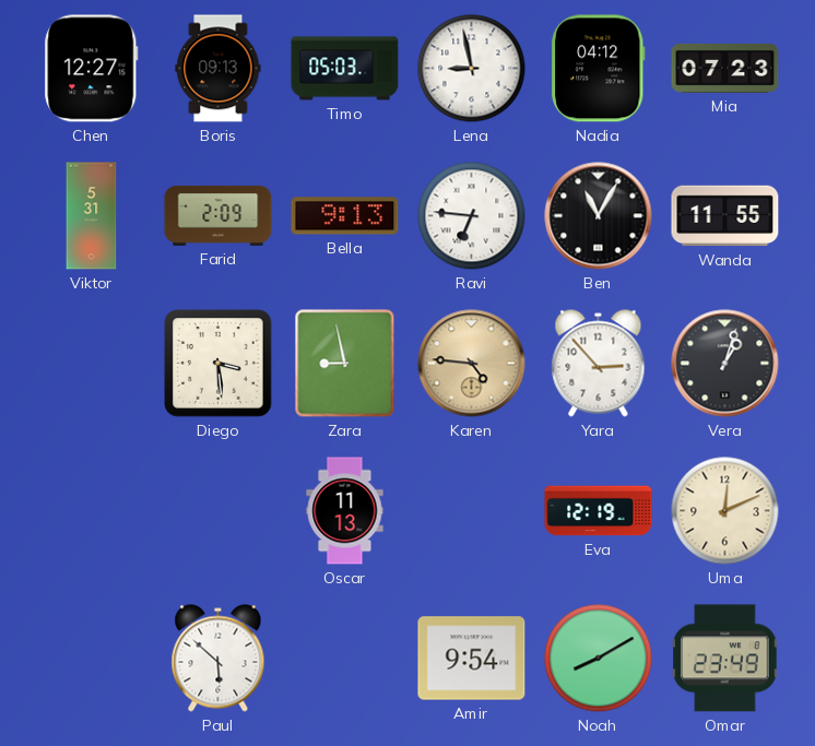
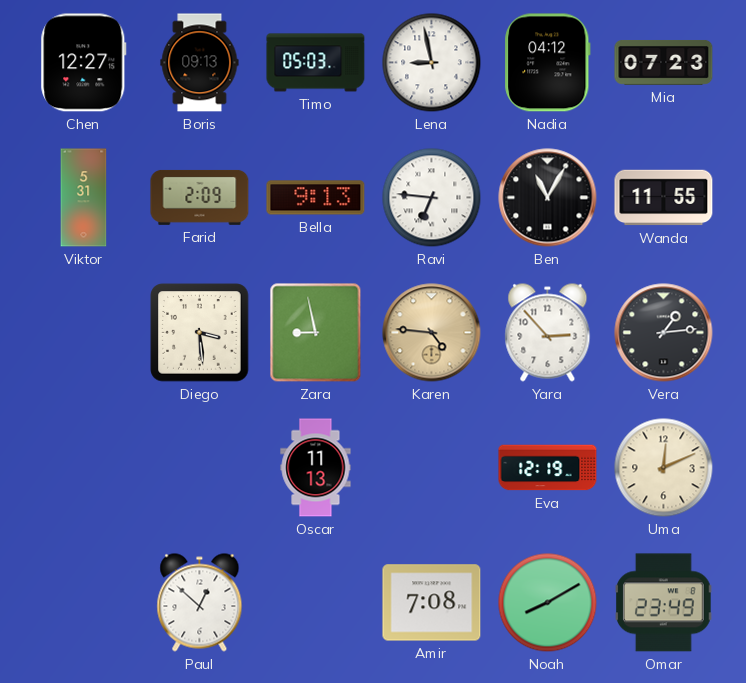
Vera: 1:03 -> 1:14
Paul: 5:52 -> 12:52
Amir: 9:54 -> 7:08
